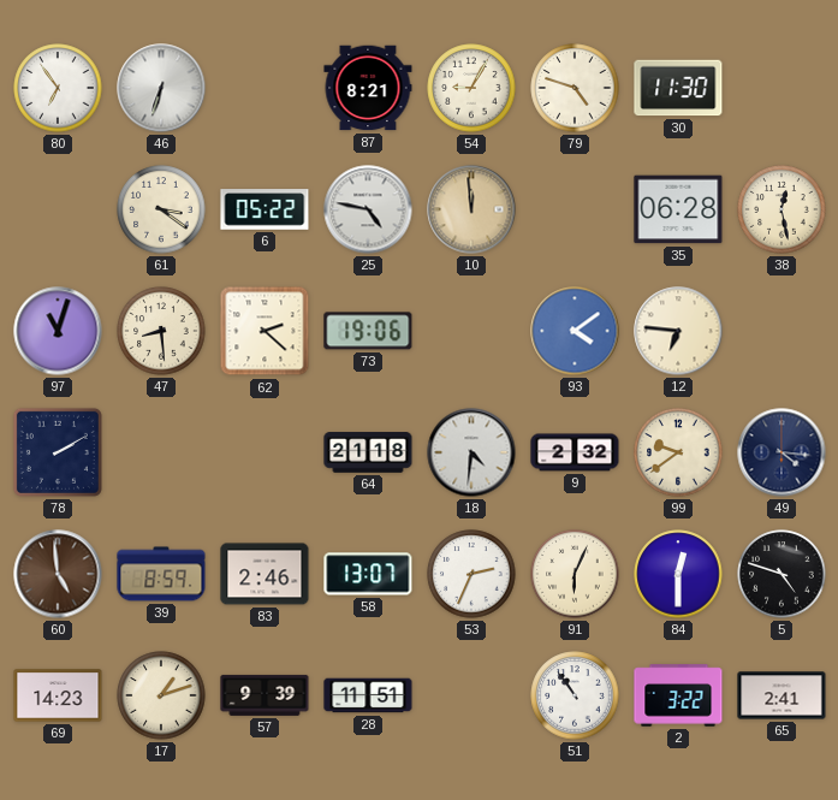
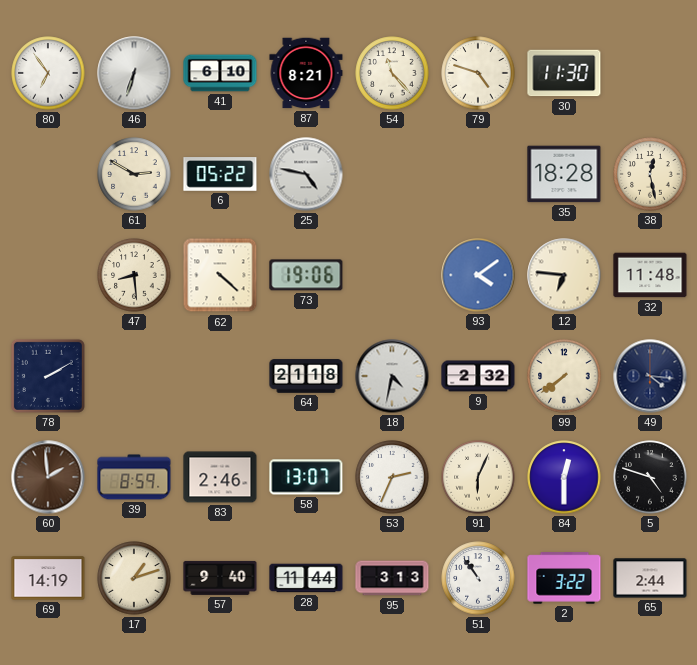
41: none -> 6:10
54: 9:05 -> 11:23
61: 3:21 -> 2:50
10: 11:59 -> none
35: 06:28 -> 18:28
97: 11:03 -> none
62: 2:22 -> 4:22
32: none -> 11:48
18: 4:31 -> 4:32
99: 9:39 -> 7:39
60: 4:59 -> 1:59
69: 14:23 -> 14:19
57: 9:39 -> 9:40
28: 11:51 -> 11:44
95: none -> 3:13
65: 2:41 -> 2:44
